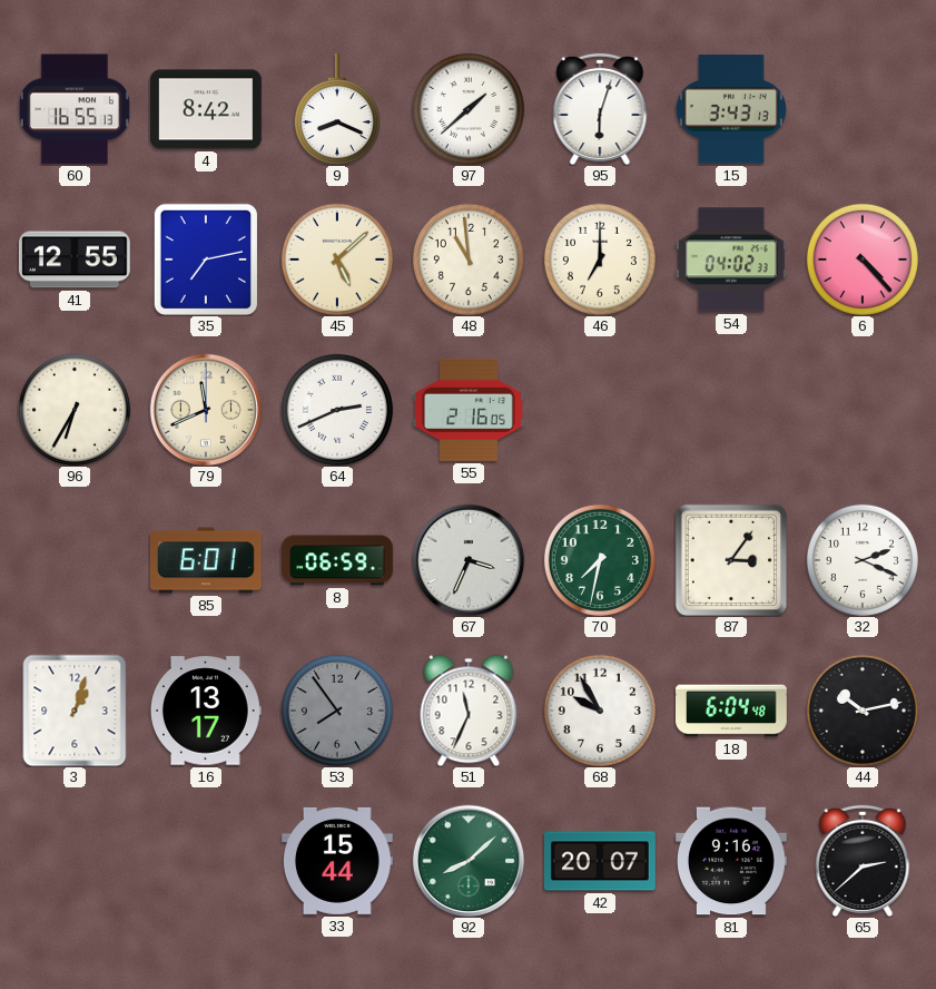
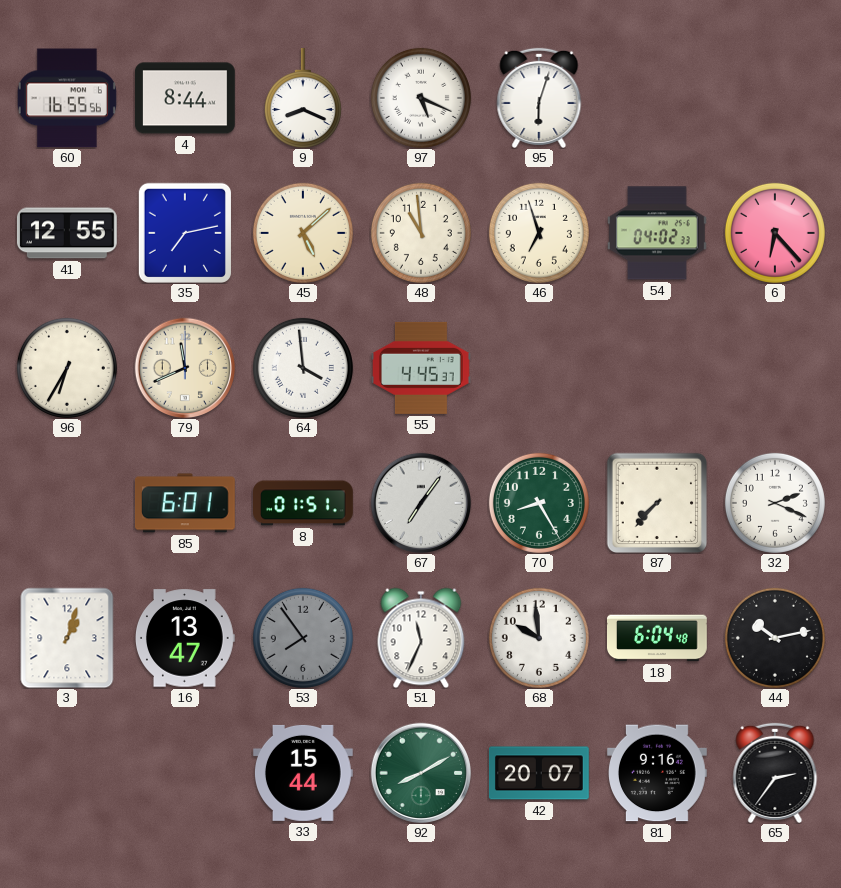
60: 16:55:13 -> 16:55:56
4: 8:42 -> 8:44
97: 1:38 -> 5:19
15: 3:43 -> none
46: 7:00 -> 6:57
6: 4:23 -> 6:23
64: 2:41 -> 3:59
55: 2:16 -> 4:45
8: 06:59 -> 01:51
67: 3:34 -> 7:06
70: 7:32 -> 8:25
87: 3:06 -> 7:37
16: 13:17 -> 13:47
68: 9:55 -> 9:59
92: 8:08 -> 8:10
65: 2:38 -> 2:36
